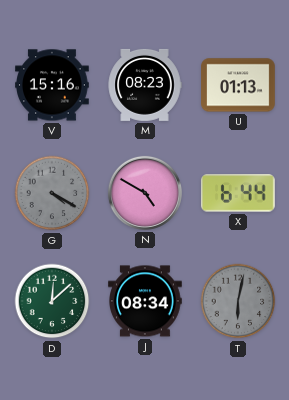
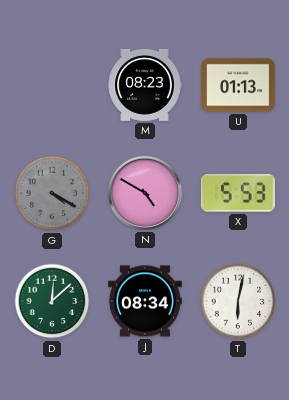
V: 15:16 -> none
X: 6:44 -> 5:53
T dial: grey -> white
